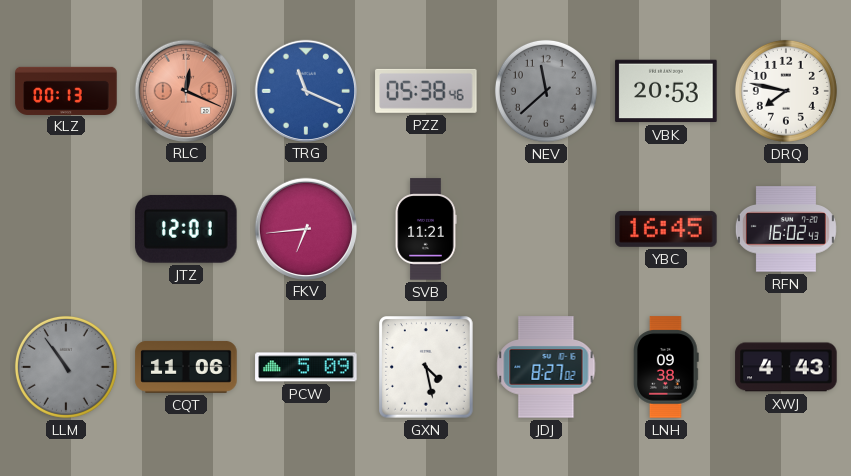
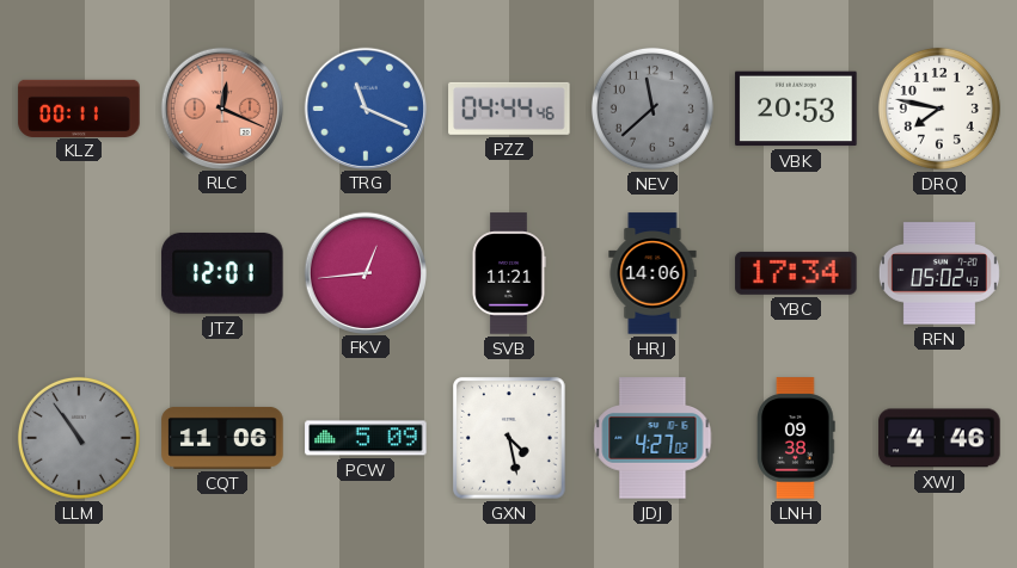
KLZ: 00:13 -> 00:11
PZZ: 05:38 -> 04:44
FKV: 6:44 -> 12:44
HRJ: none -> 14:06
YBC: 16:45 -> 17:34
RFN: 16:02 -> 05:02
JDJ: 8:27 -> 4:27
XWJ: 4:43 -> 4:46
